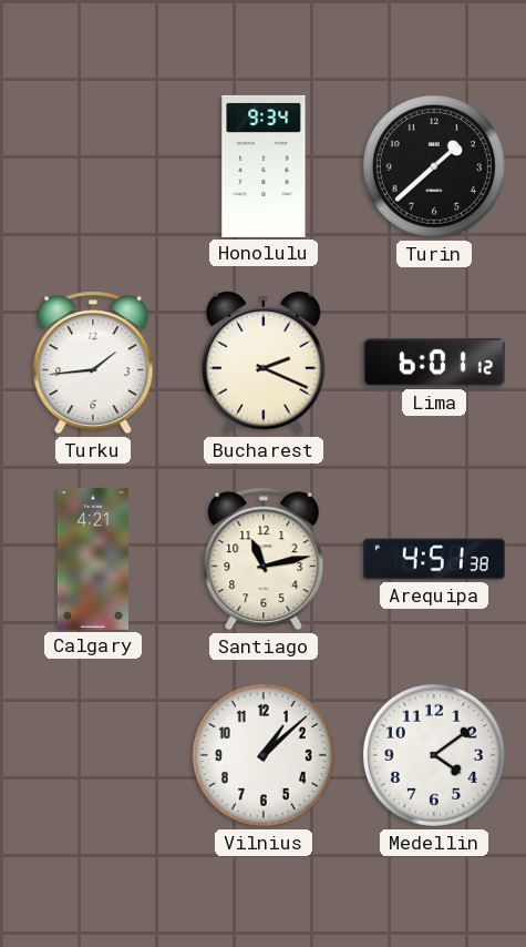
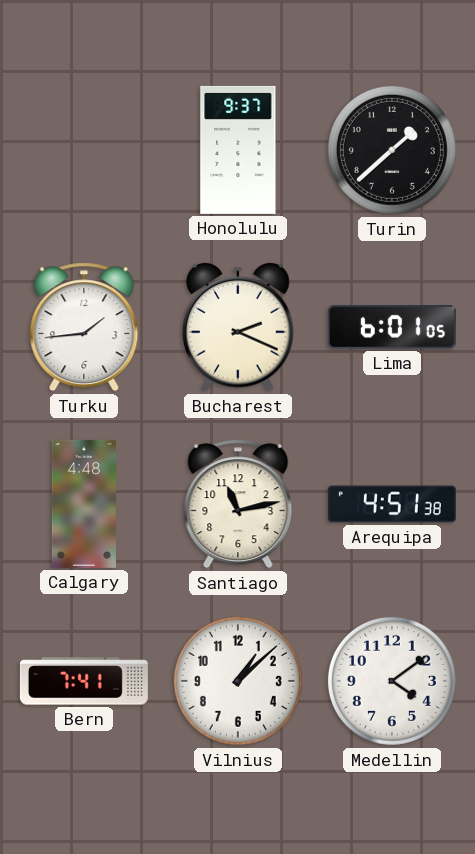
Honolulu: 9:34 -> 9:37
Lima: 6:01:12 -> 6:01:05
Calgary: 4:21 -> 4:48
Bern: none -> 7:41
